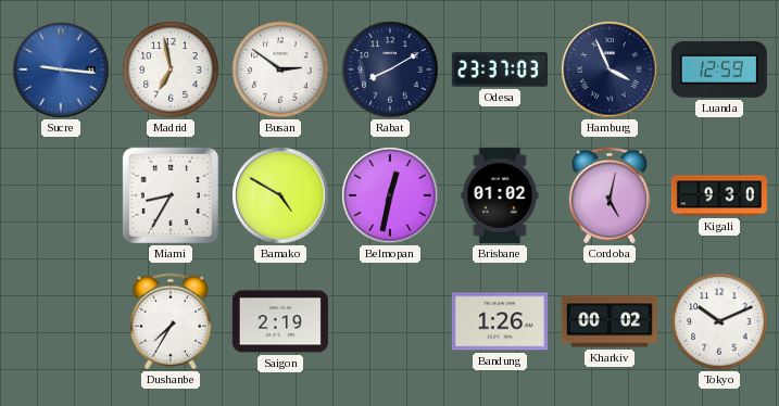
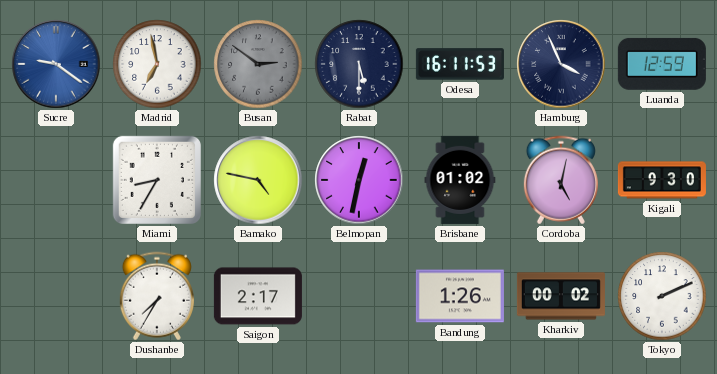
Sucre: 9:16 -> 9:21
Busan dial: white -> grey
Rabat: 8:10 -> 5:30
Odesa: 23:37 -> 16:11
Bamako: 4:50 -> 4:47
Saigon: 2:19 -> 2:17
Tokyo: 10:11 -> 2:11
